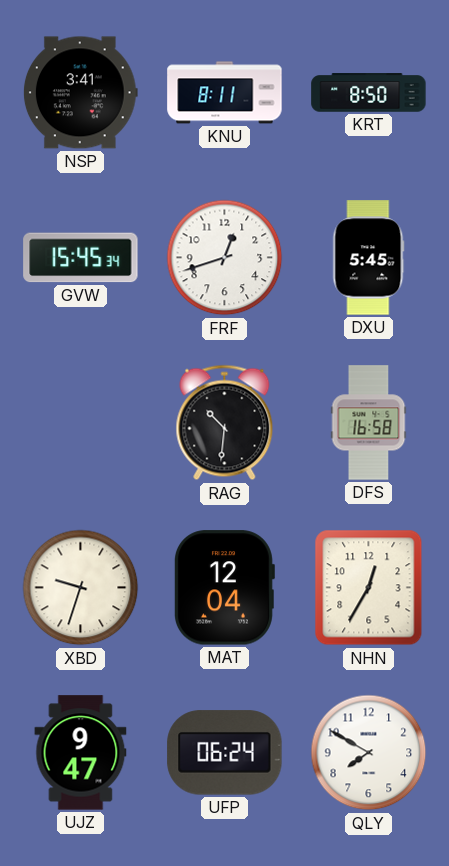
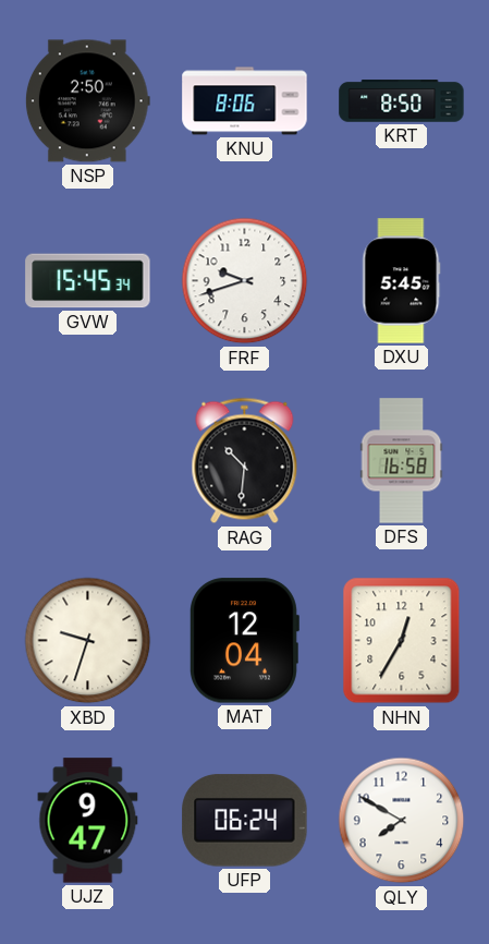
NSP: 3:41 -> 2:50
KNU: 8:11 -> 8:06
FRF: 12:42 -> 9:42
